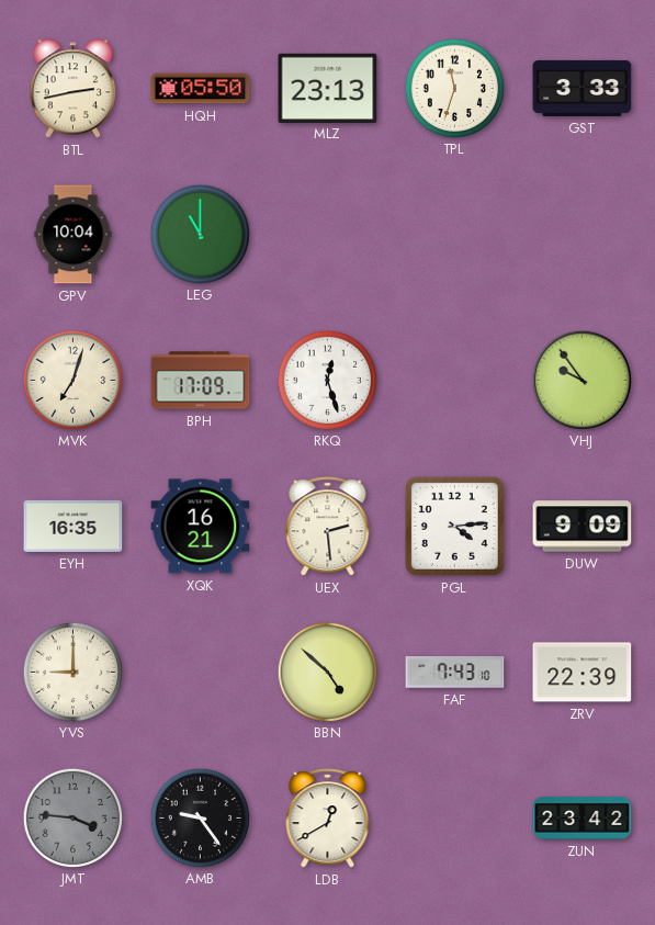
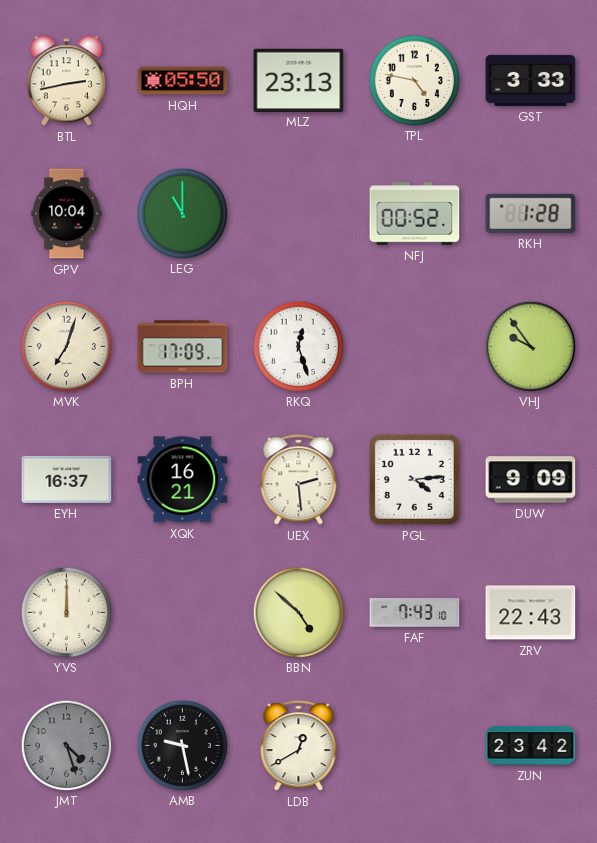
TPL: 11:33 -> 4:47
NFJ: none -> 00:52
RKH: none -> 1:28
EYH: 16:35 -> 16:37
YVS: 9:00 -> 12:00
ZRV: 22:39 -> 22:43
JMT: 3:46 -> 4:27
AMB: 9:24 -> 9:28
